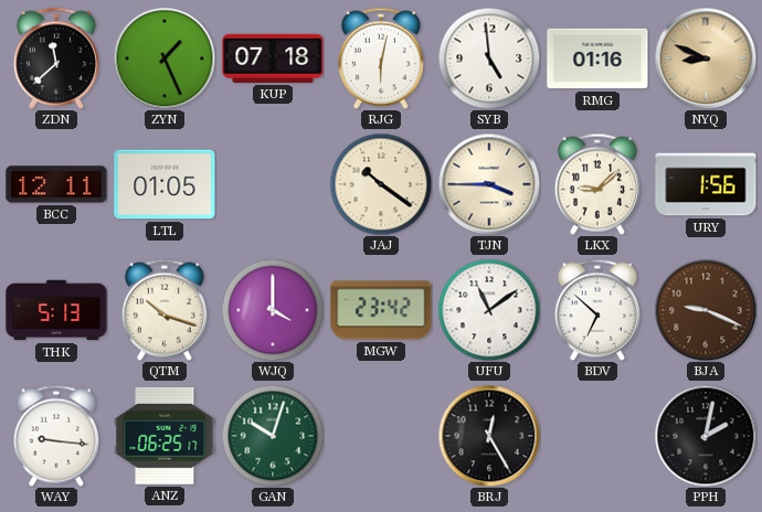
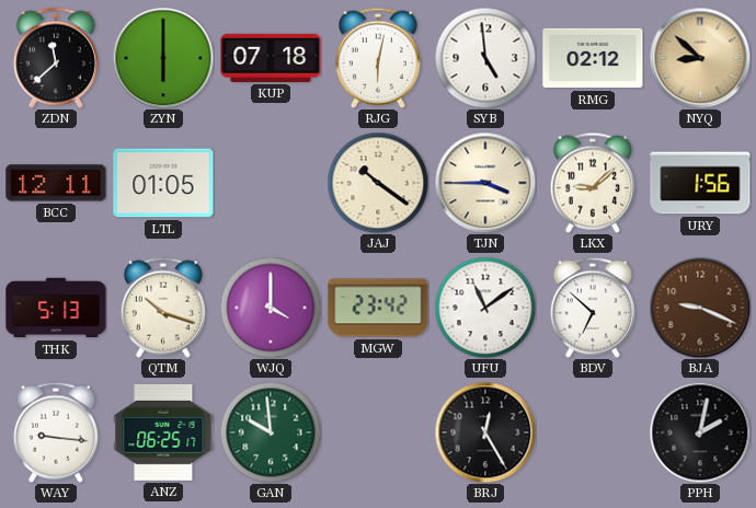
ZYN: 1:26 -> 6:00
RMG: 01:16 -> 02:12
NYQ: 8:49 -> 8:52
GAN: 10:03 -> 9:59
